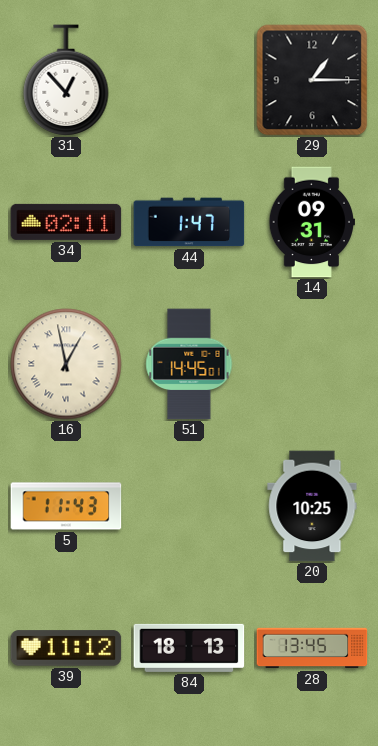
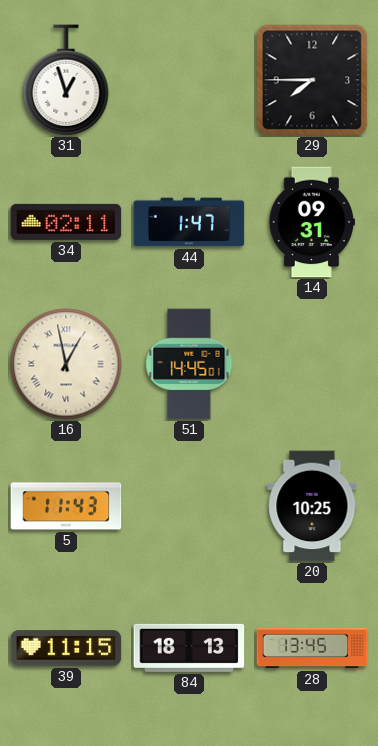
31: 12:53 -> 12:57
29: 1:15 -> 7:45
39: 11:12 -> 11:15
